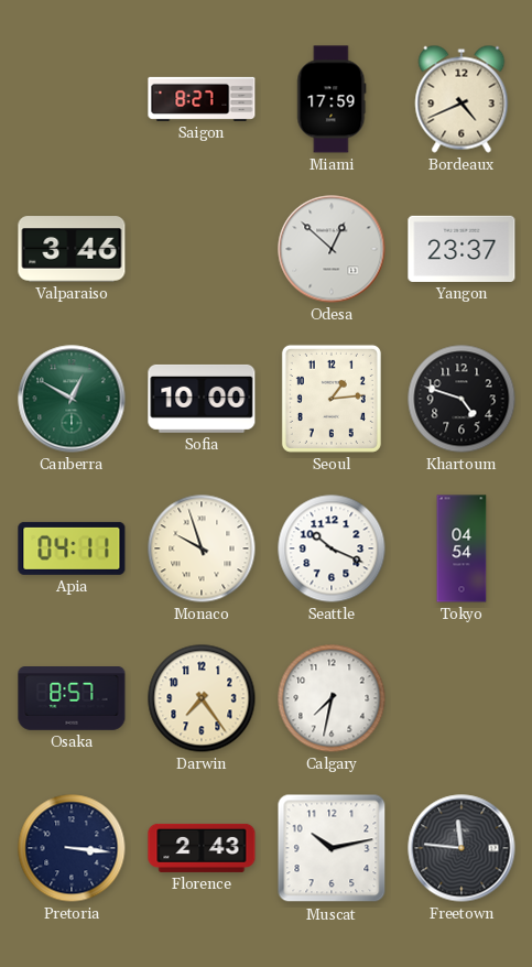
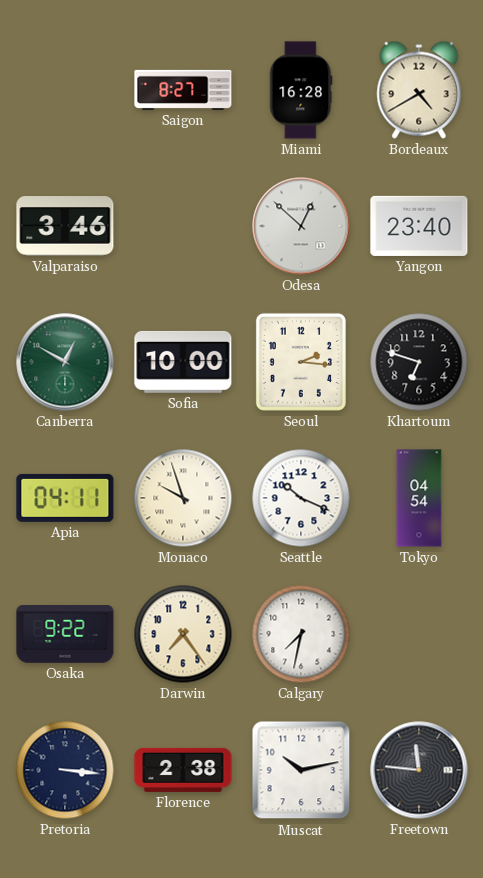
Miami: 17:59 -> 16:28
Bordeaux: 4:41 -> 4:40
Yangon: 23:37 -> 23:40
Seoul: 1:14 -> 2:16
Khartoum: 4:48 -> 6:48
Osaka: 8:57 -> 9:22
Florence: 2:43 -> 2:38
